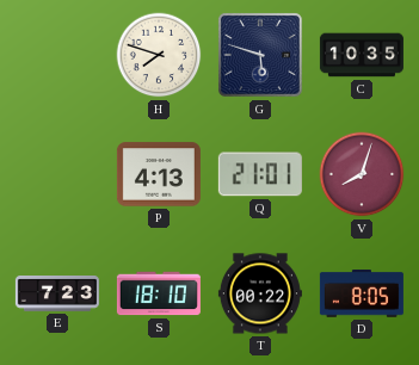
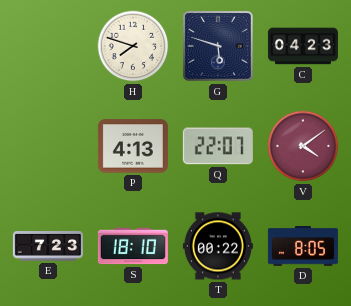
C: 10:35 -> 04:23
Q: 21:01 -> 22:07
V: 8:03 -> 4:09
